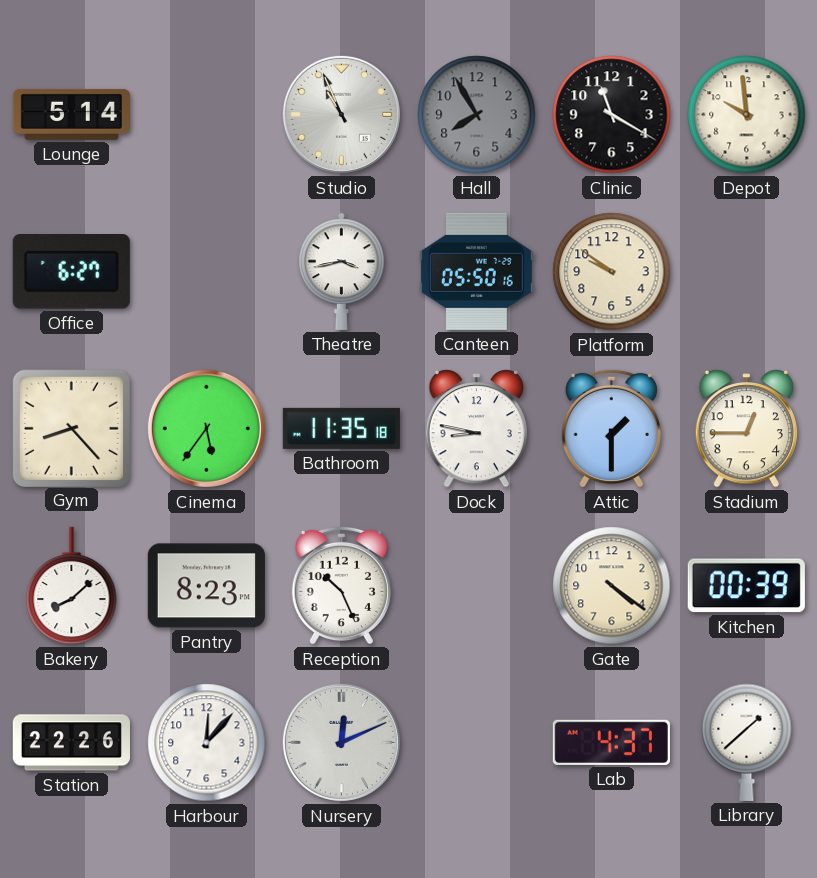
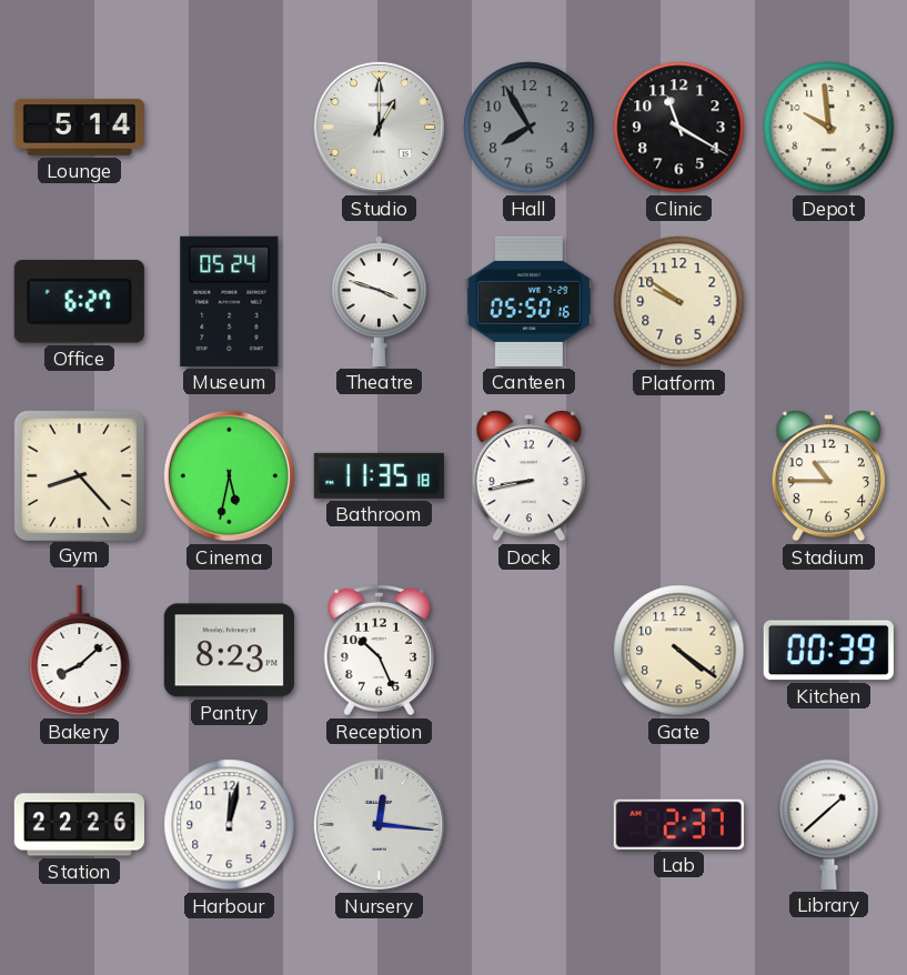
Studio: 10:56 -> 1:00
Museum: none -> 05:24
Theatre: 3:43 -> 3:48
Cinema: 5:36 -> 5:32
Dock: 8:47 -> 8:43
Attic: 1:30 -> none
Stadium: 12:45 -> 10:45
Harbour: 12:07 -> 12:02
Nursery: 12:11 -> 12:16
Lab: 4:37 -> 2:37
